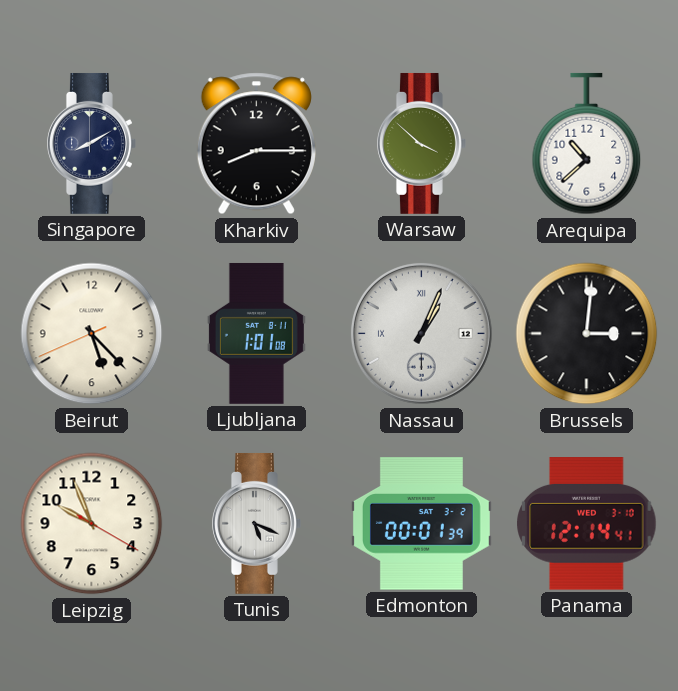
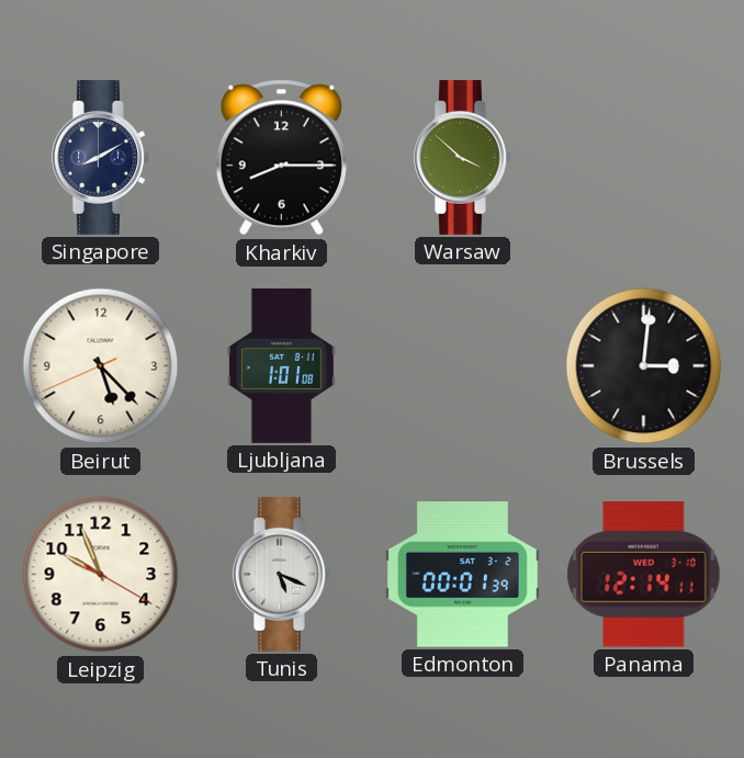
Arequipa: 10:38 -> none
Nassau: 1:04 -> none
Panama: 12:14:41 -> 12:14:11
